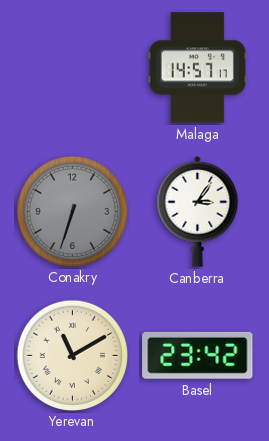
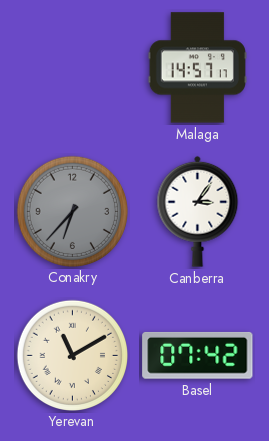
Conakry: 6:33 -> 6:37
Basel: 23:42 -> 07:42
